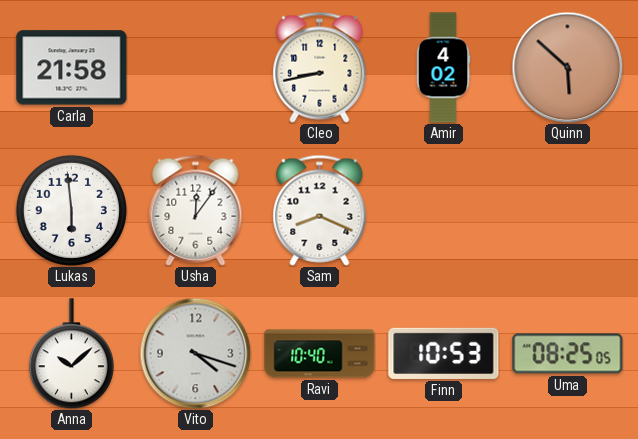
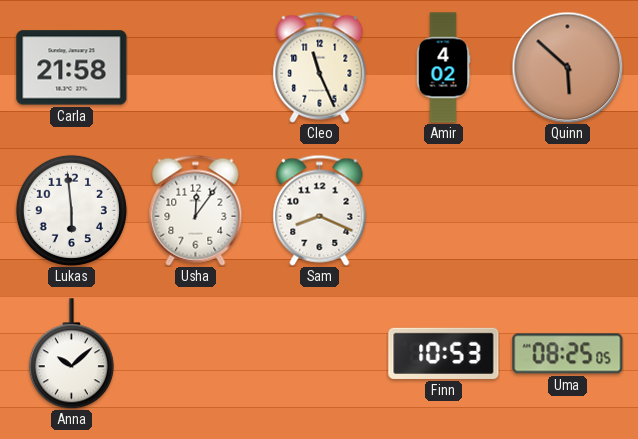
Cleo: 8:43 -> 11:26
Vito: 4:18 -> none
Ravi: 10:40 -> none
